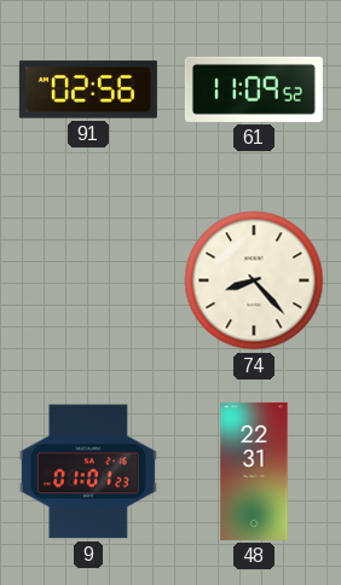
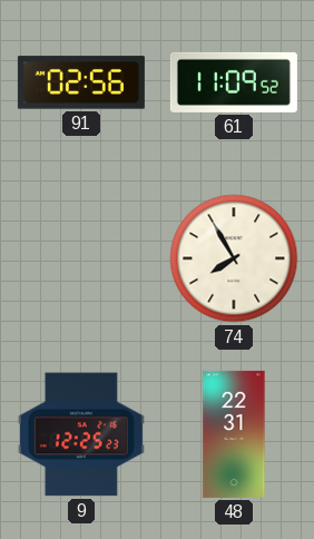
74: 8:23 -> 7:55
9: 01:01 -> 12:25
